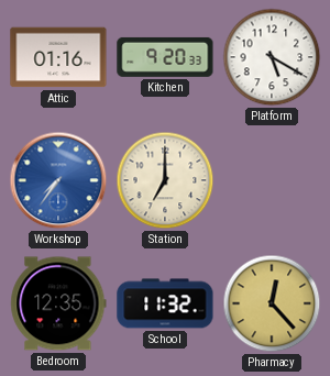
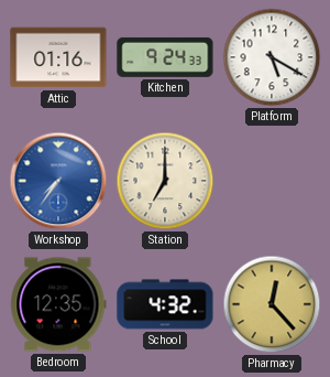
Kitchen: 9:20 -> 9:24
School: 11:32 -> 4:32
